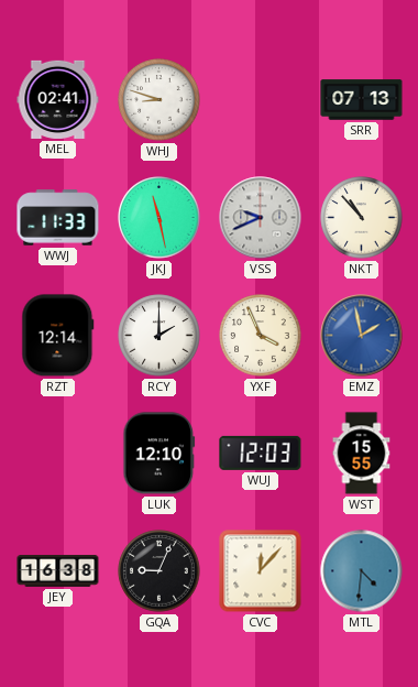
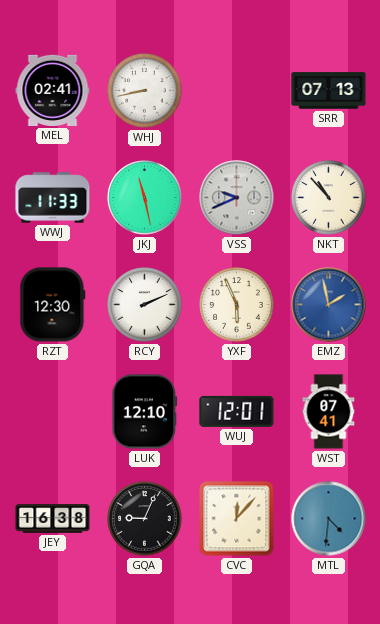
WHJ: 8:48 -> 8:43
RZT: 12:14 -> 12:30
RCY: 2:00 -> 2:11
YXF: 3:56 -> 5:56
WUJ: 12:03 -> 12:01
WST: 15:55 -> 07:41
